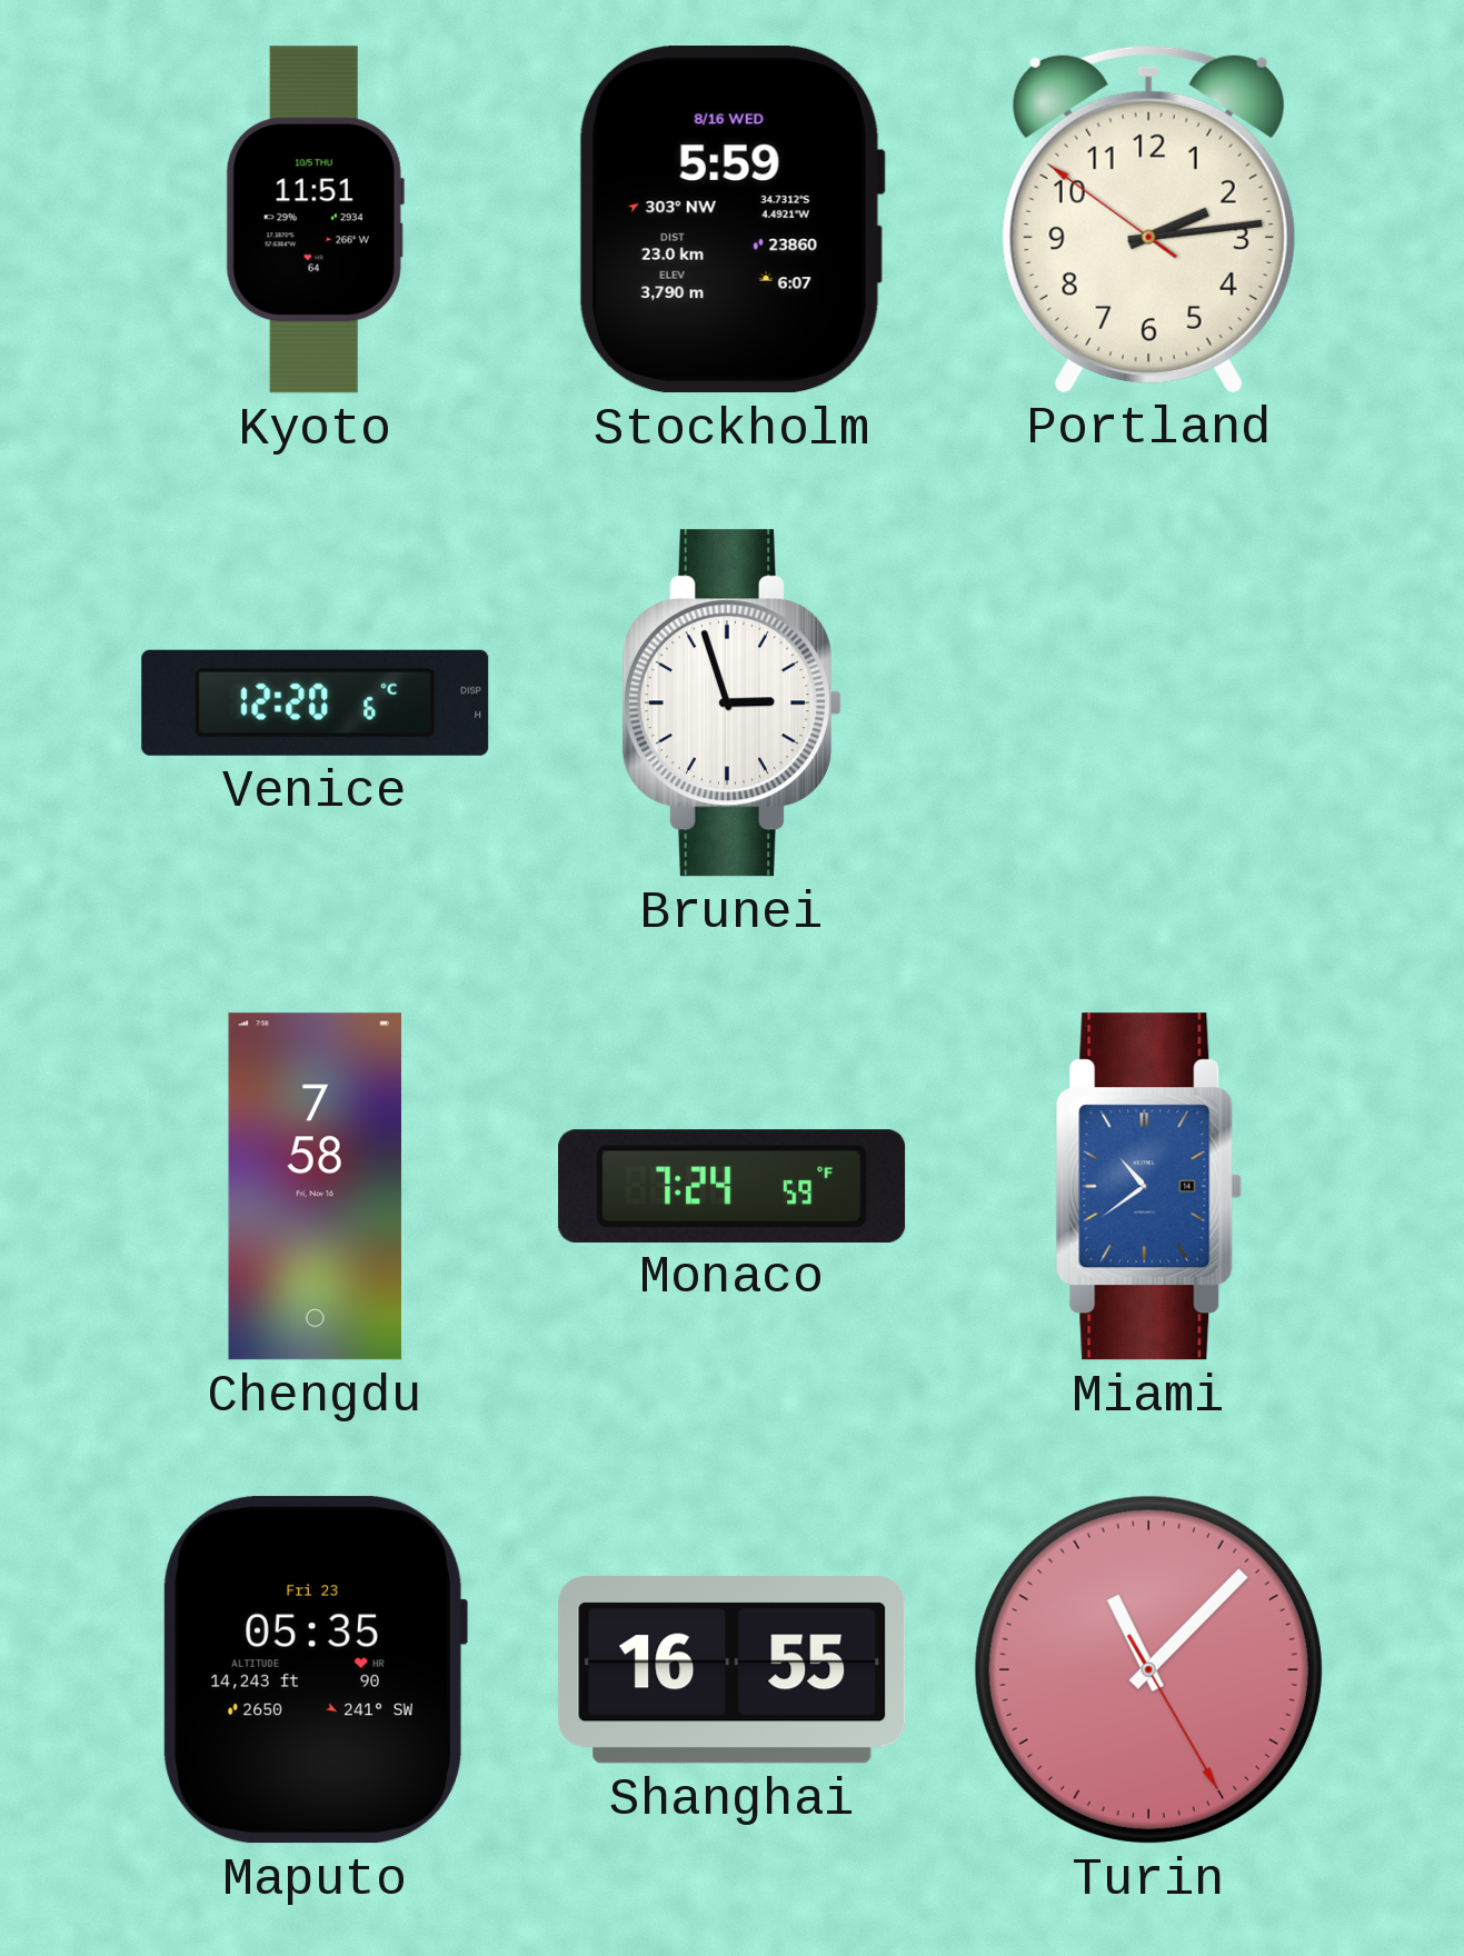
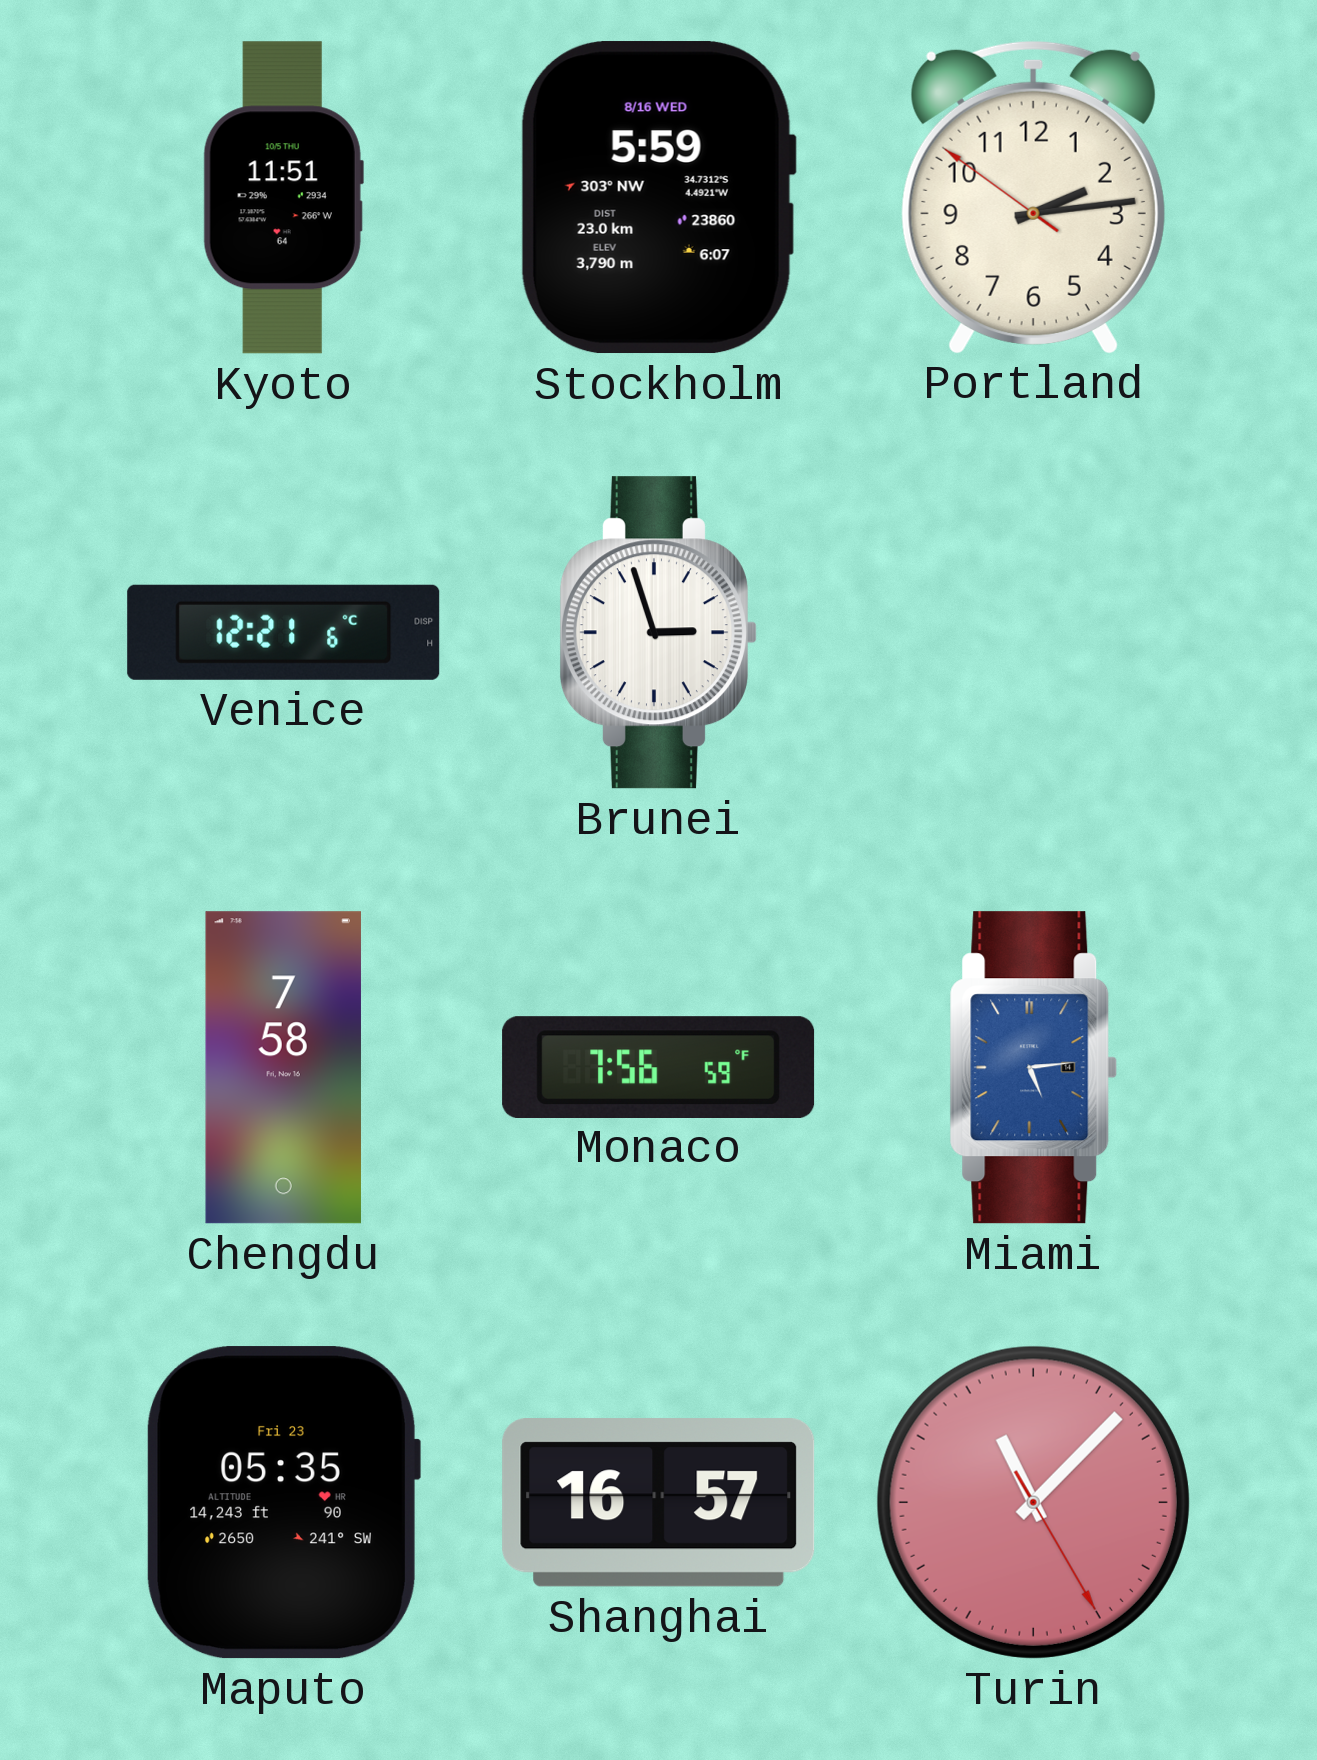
Venice: 12:20 -> 12:21
Monaco: 7:24 -> 7:56
Miami: 10:39 -> 5:14
Shanghai: 16:55 -> 16:57
